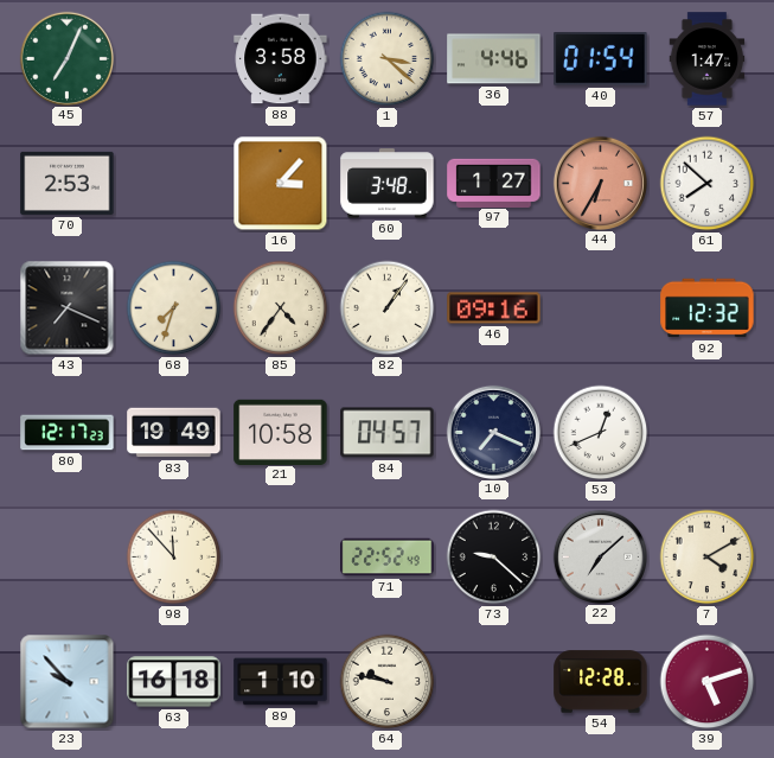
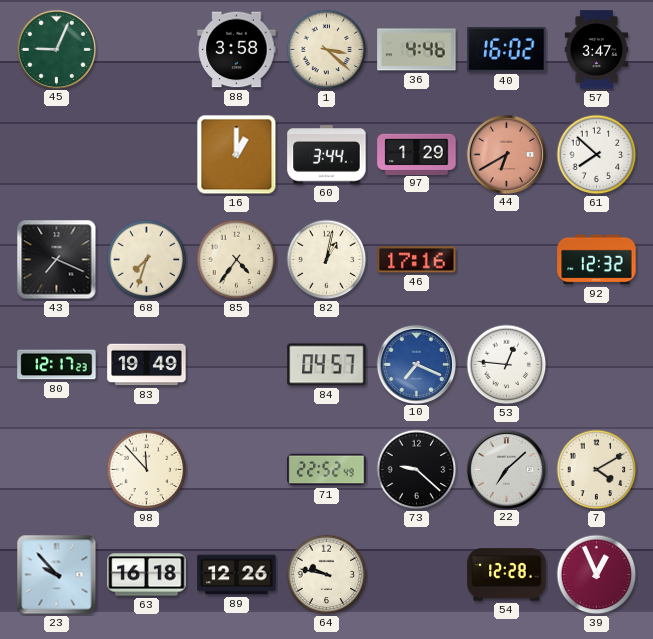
45: 7:04 -> 9:04
40: 01:54 -> 16:02
57: 1:47 -> 3:47
70: 2:53 -> none
16: 3:07 -> 1:00
60: 3:48 -> 3:44
97: 1:27 -> 1:29
44: 6:35 -> 6:40
82: 1:06 -> 1:02
46: 09:16 -> 17:16
21: 10:58 -> none
10 dial: navy -> blue
53: 12:41 -> 12:46
89: 1:10 -> 12:26
39: 5:12 -> 12:56
